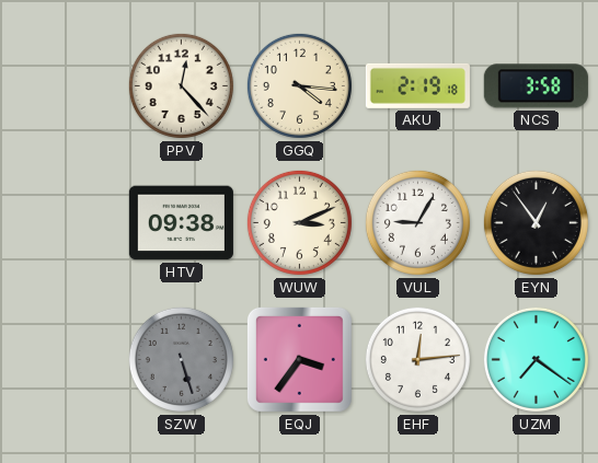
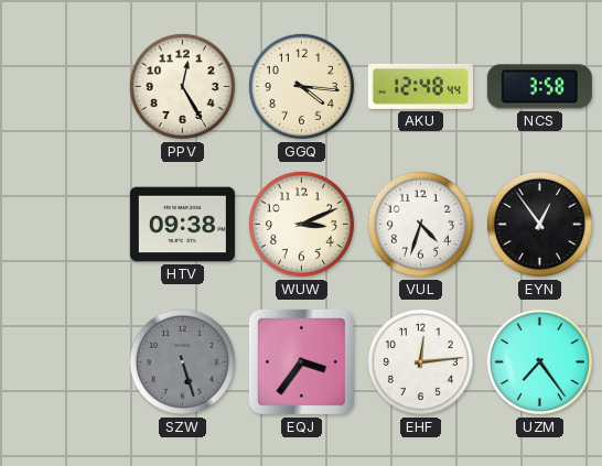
PPV: 12:23 -> 12:25
AKU: 2:19 -> 12:48
VUL: 9:05 -> 4:33
UZM: 7:21 -> 7:24
